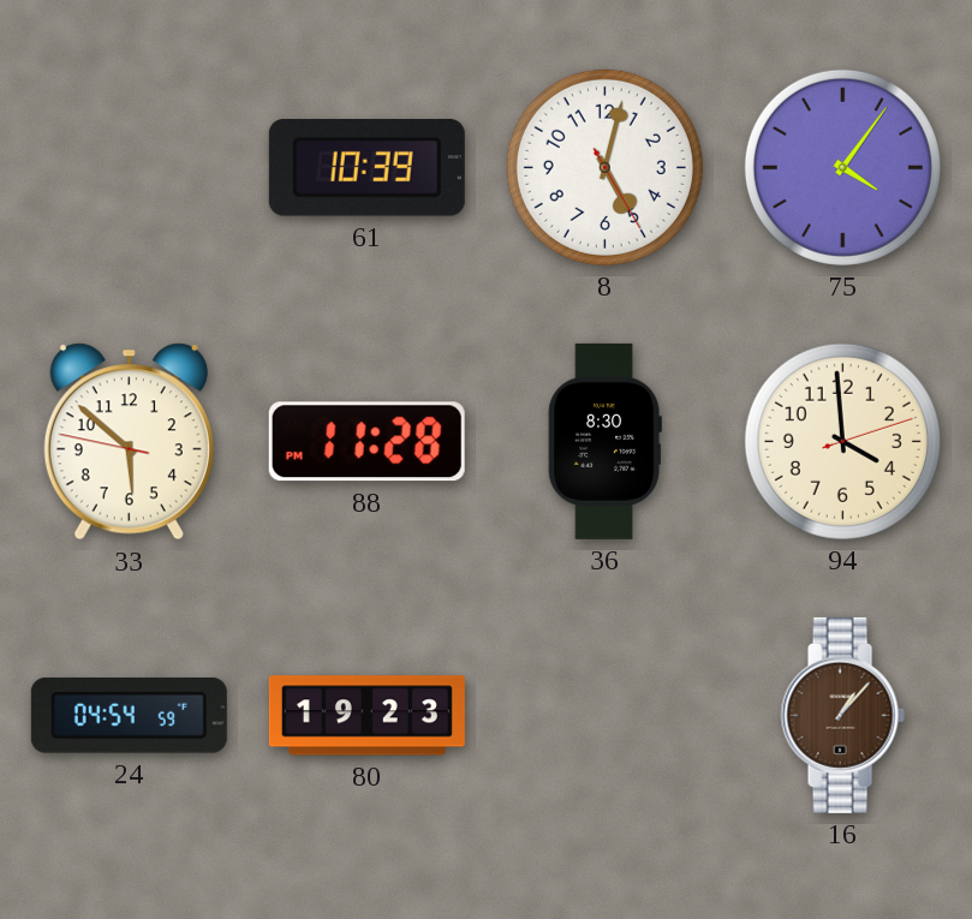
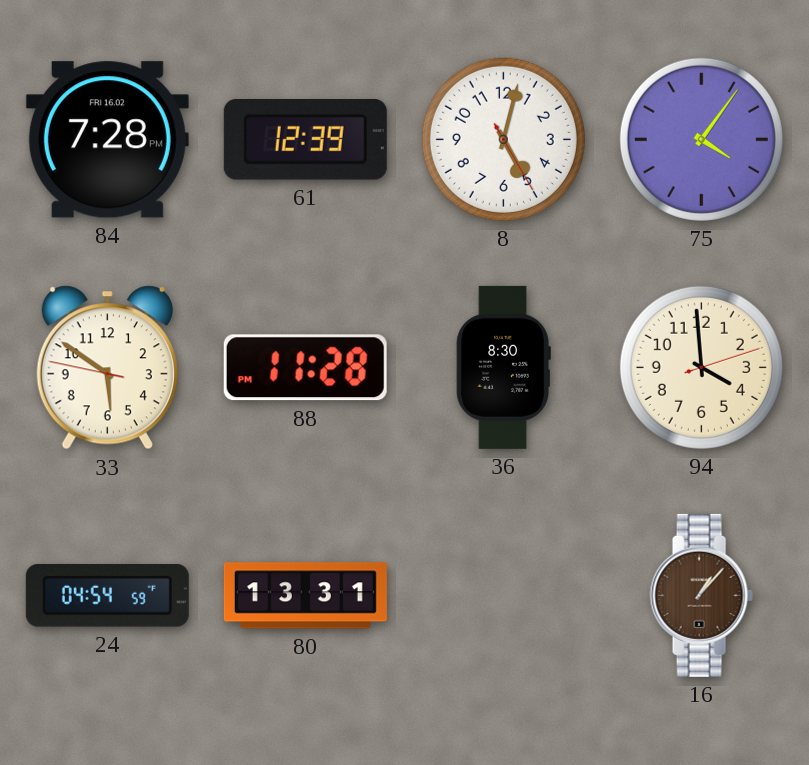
84: none -> 7:28
61: 10:39 -> 12:39
33: 5:51 -> 5:50
80: 19:23 -> 13:31
